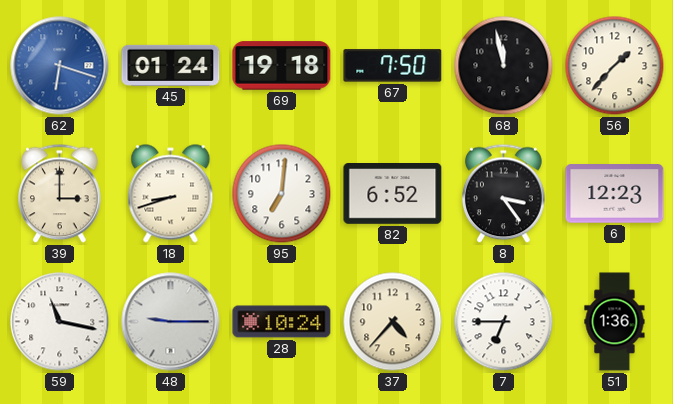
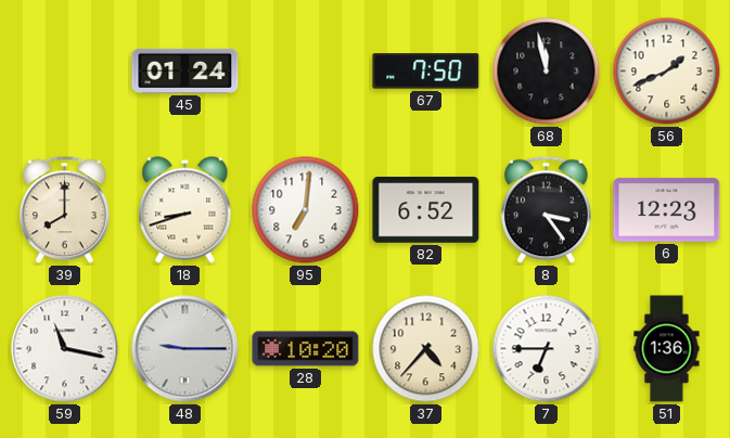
62: 6:18 -> none
69: 19:18 -> none
56: 1:37 -> 1:41
39: 3:00 -> 8:00
28: 10:24 -> 10:20
